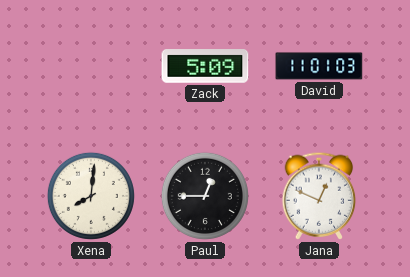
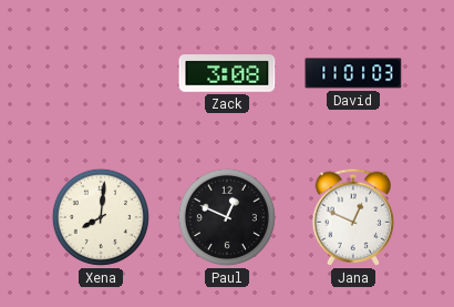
Zack: 5:09 -> 3:08
Paul: 12:45 -> 12:49
